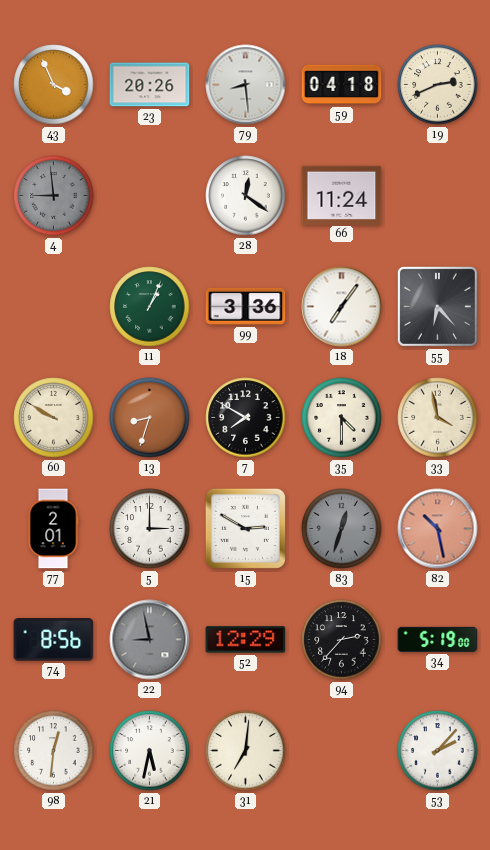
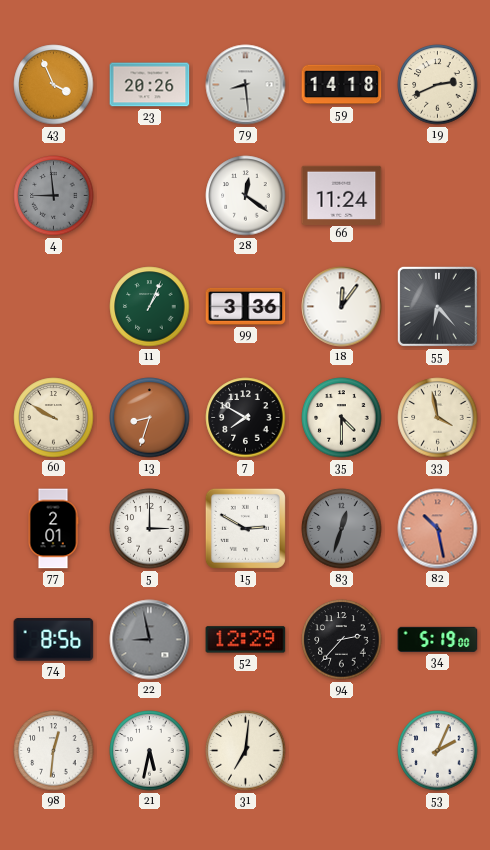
59: 04:18 -> 14:18
18: 7:06 -> 12:06
53: 2:07 -> 2:04
